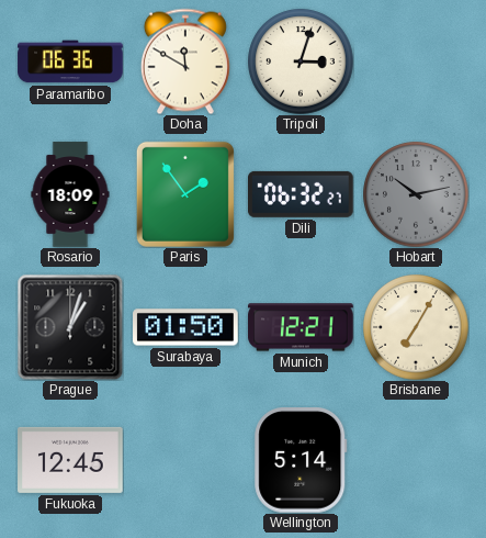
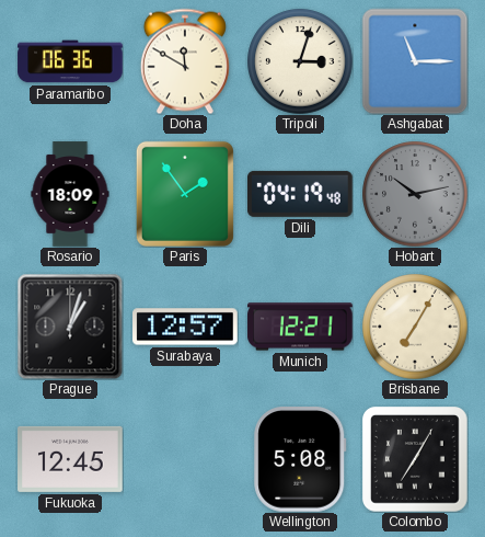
Ashgabat: none -> 11:15
Dili: 06:32 -> 04:19
Surabaya: 01:50 -> 12:57
Wellington: 5:14 -> 5:08
Colombo: none -> 7:05
